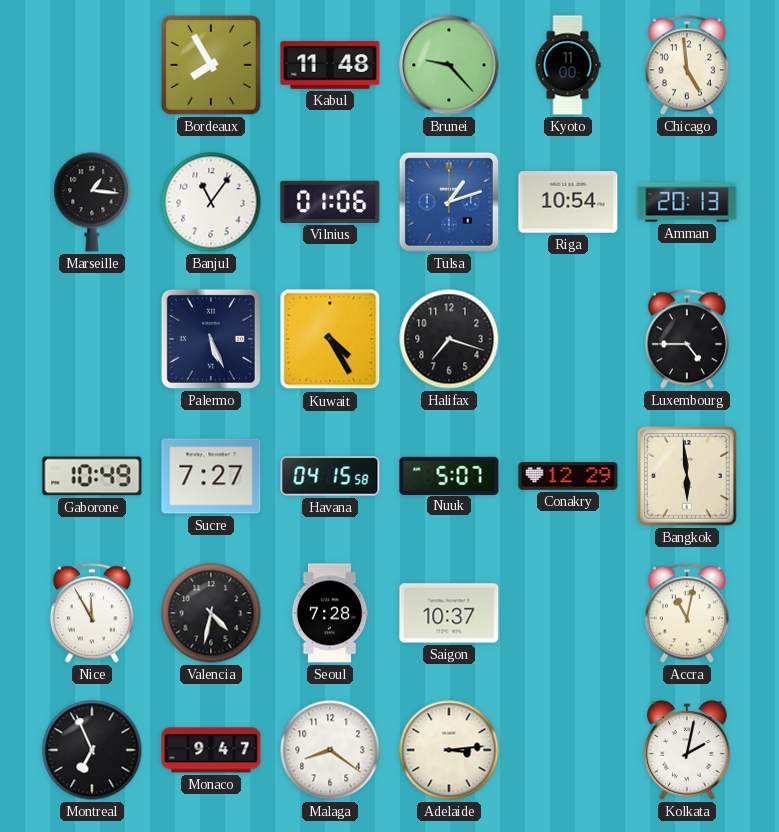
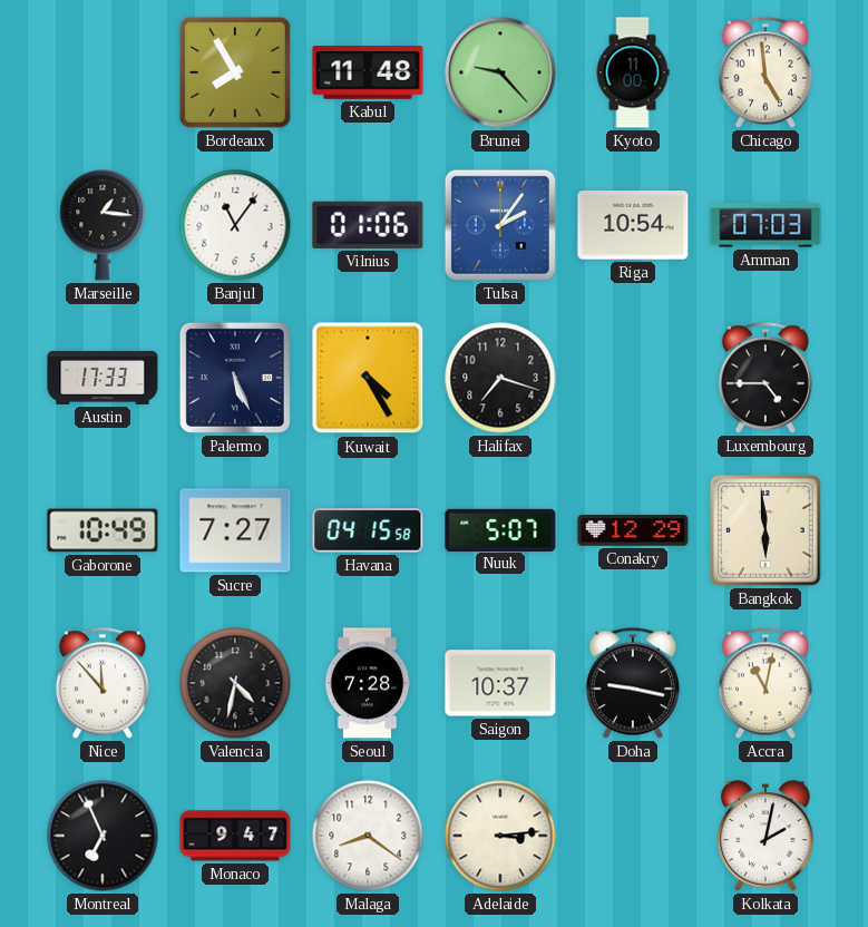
Tulsa: 1:12 -> 2:06
Amman: 20:13 -> 07:03
Austin: none -> 17:33
Nice: 11:55 -> 11:53
Doha: none -> 9:17
